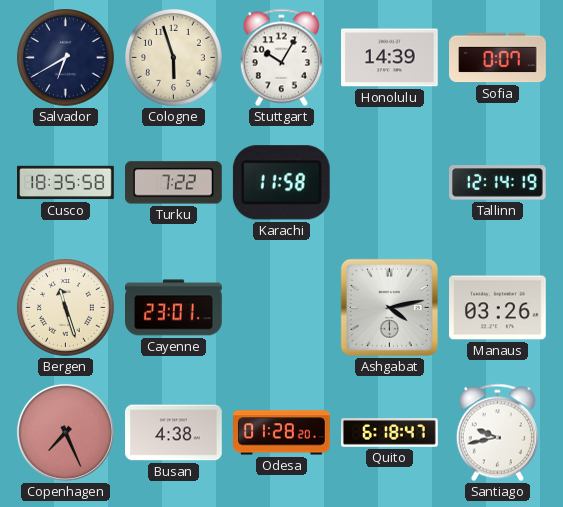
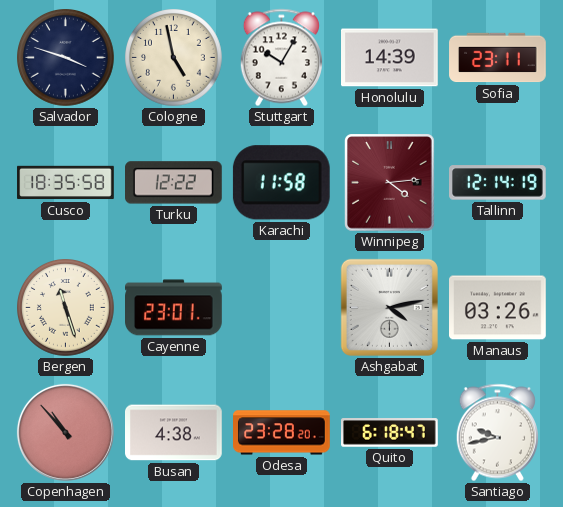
Salvador: 6:40 -> 3:48
Cologne: 5:57 -> 4:58
Sofia: 0:07 -> 23:11
Turku: 7:22 -> 12:22
Winnipeg: none -> 4:14
Copenhagen: 7:26 -> 10:53
Odesa: 01:28 -> 23:28
